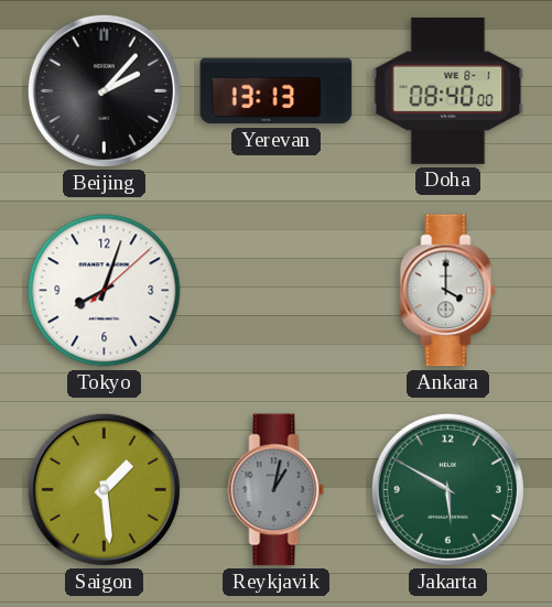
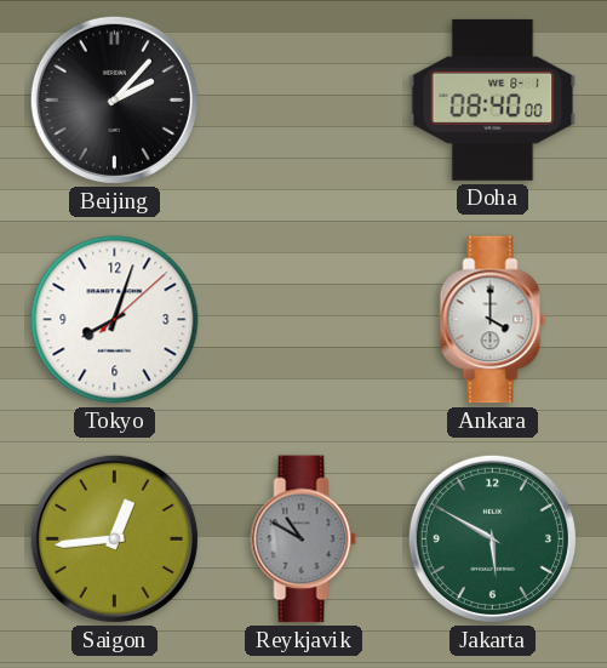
Yerevan: 13:13 -> none
Saigon: 1:29 -> 12:44
Reykjavik: 1:02 -> 10:50
